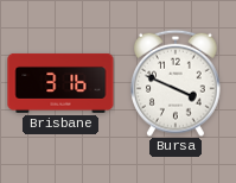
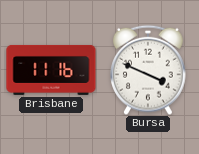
Brisbane: 3:16 -> 11:16
